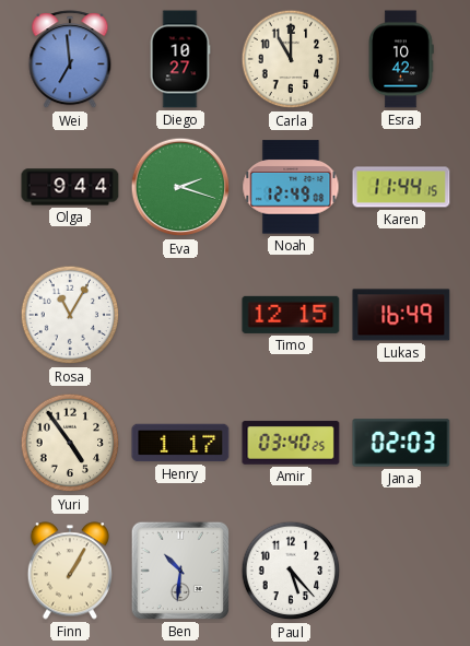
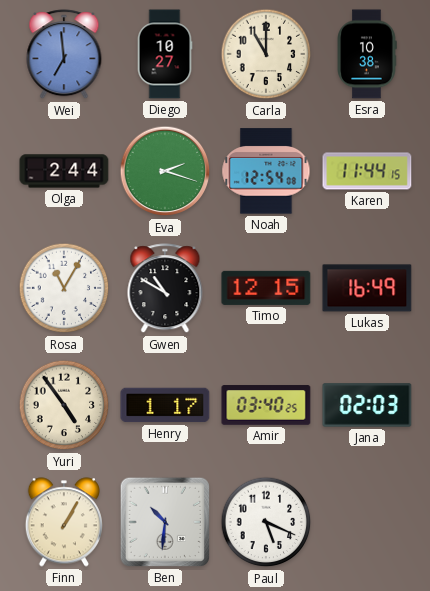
Esra: 10:42 -> 10:38
Olga: 9:44 -> 2:44
Noah: 12:49 -> 12:54
Gwen: none -> 10:50
Paul: 5:23 -> 5:19
